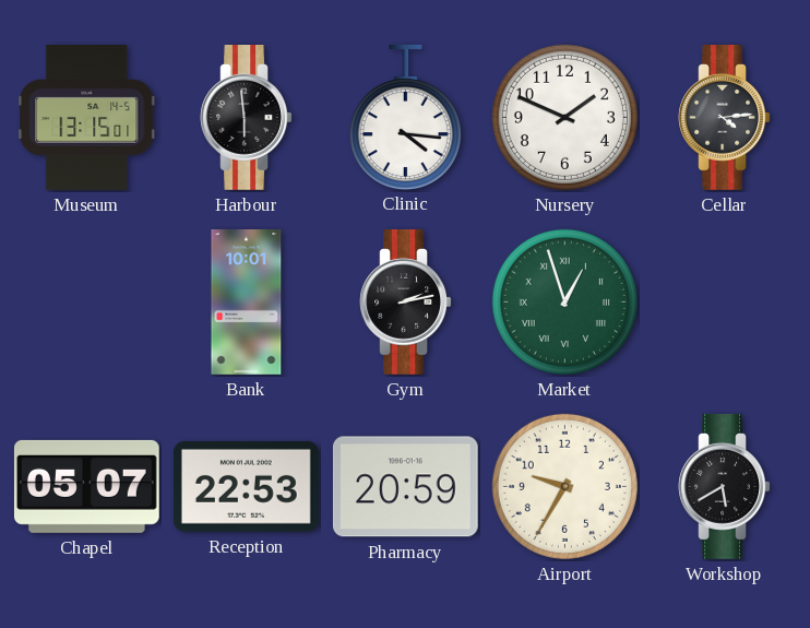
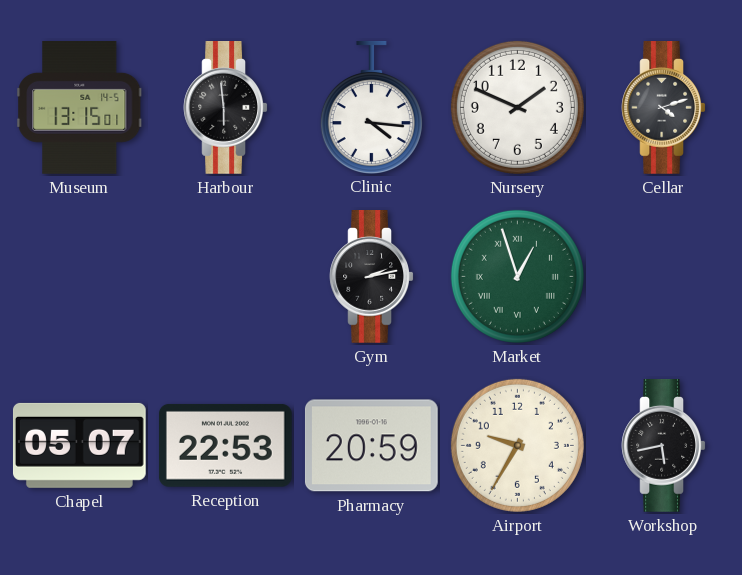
Cellar: 4:14 -> 4:12
Bank: 10:01 -> none
Workshop: 5:40 -> 5:43
